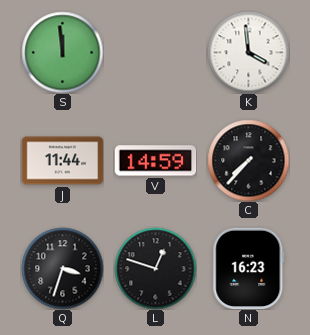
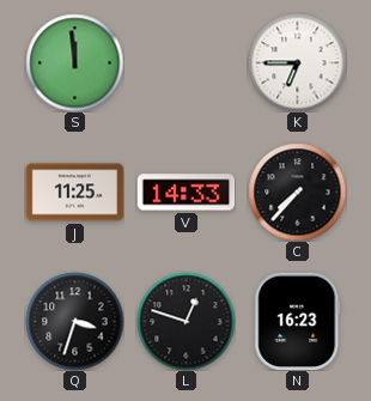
K: 3:59 -> 6:45
J: 11:44 -> 11:25
V: 14:59 -> 14:33
